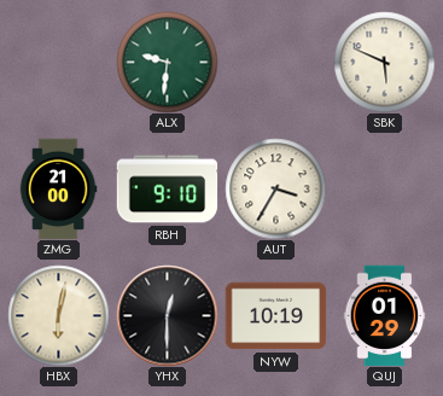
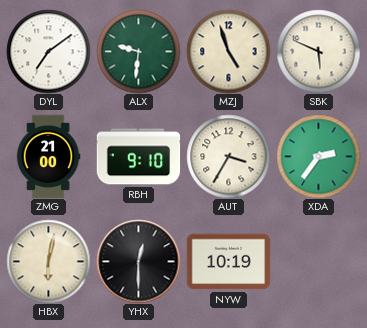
DYL: none -> 7:09
MZJ: none -> 4:57
XDA: none -> 2:36
QUJ: 01:29 -> none
